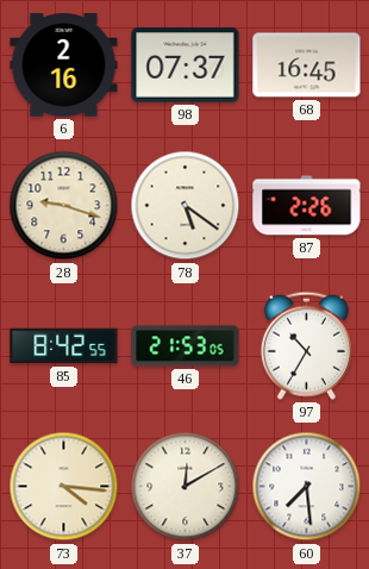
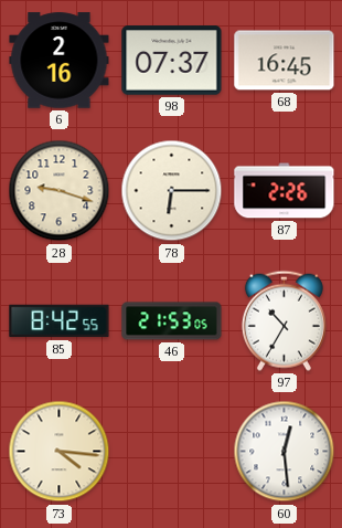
78: 5:21 -> 6:15
37: 12:10 -> none
60: 7:29 -> 12:29
